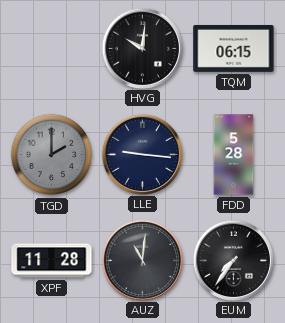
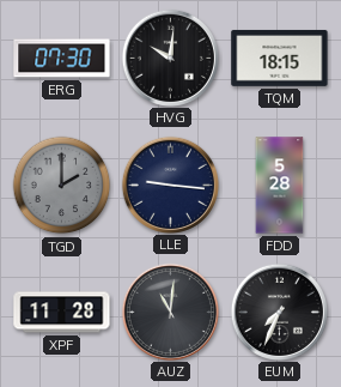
ERG: none -> 07:30
TQM: 06:15 -> 18:15
EUM: 7:36 -> 7:34
